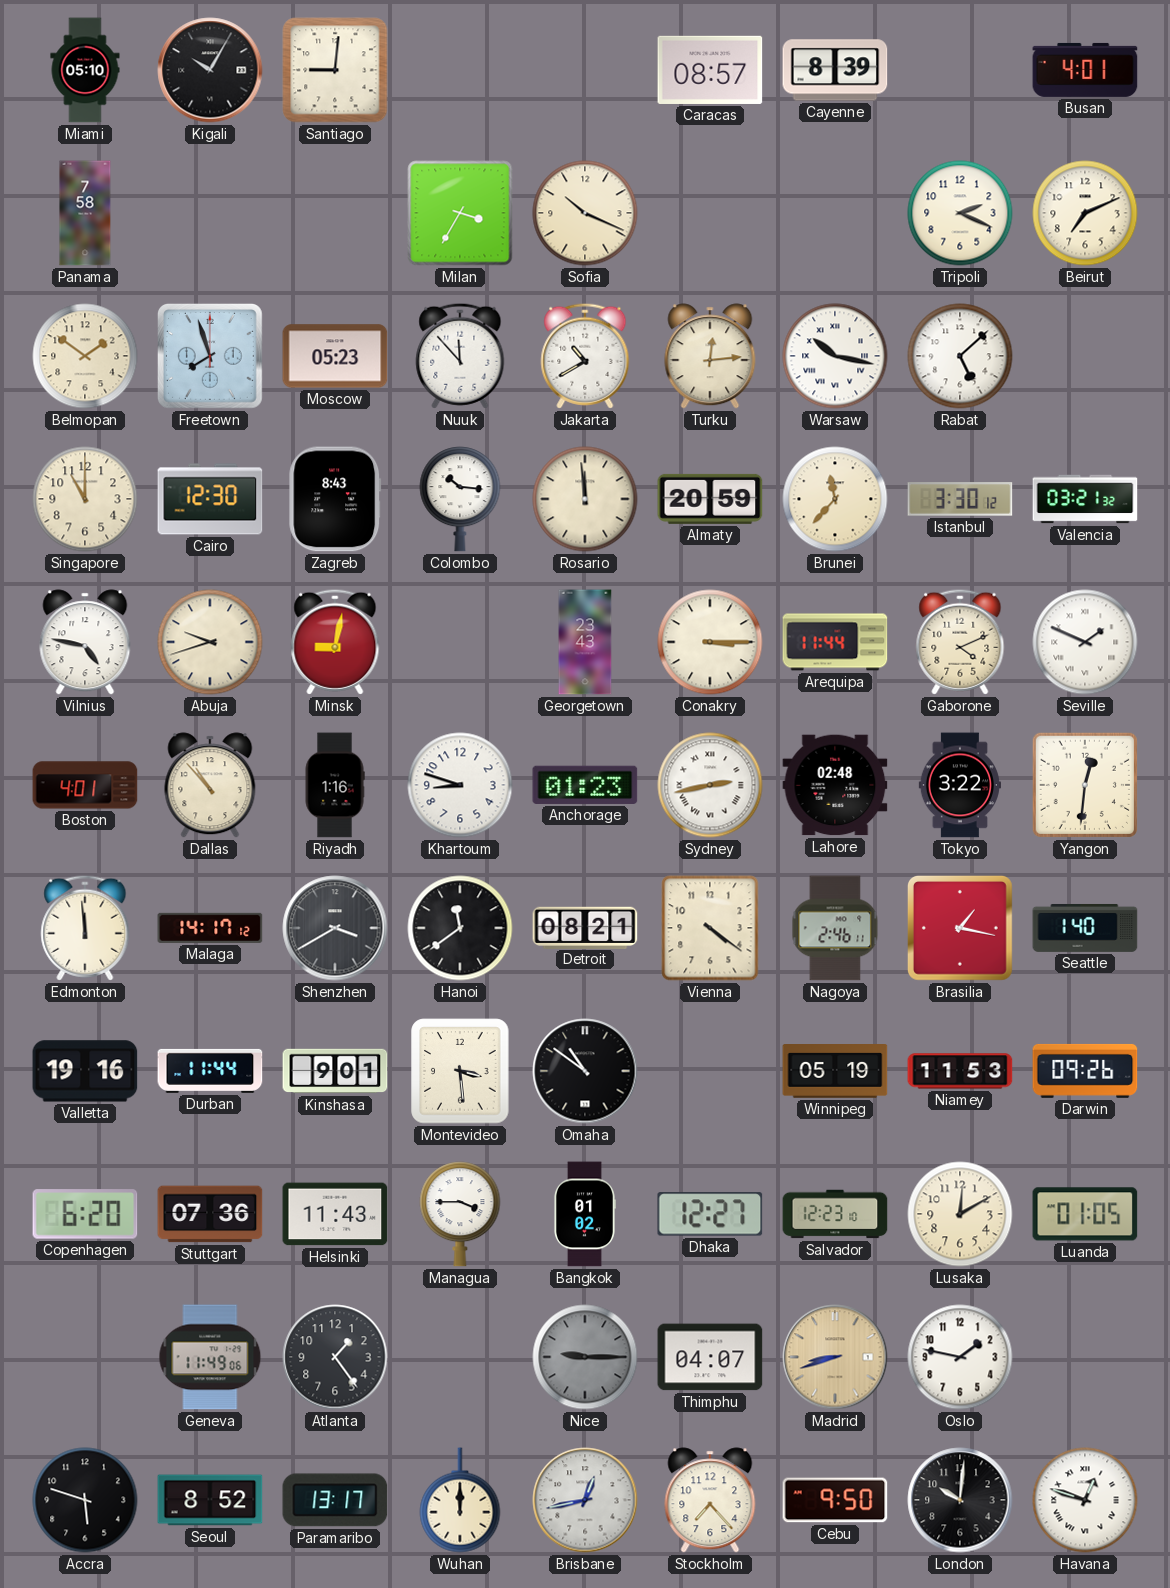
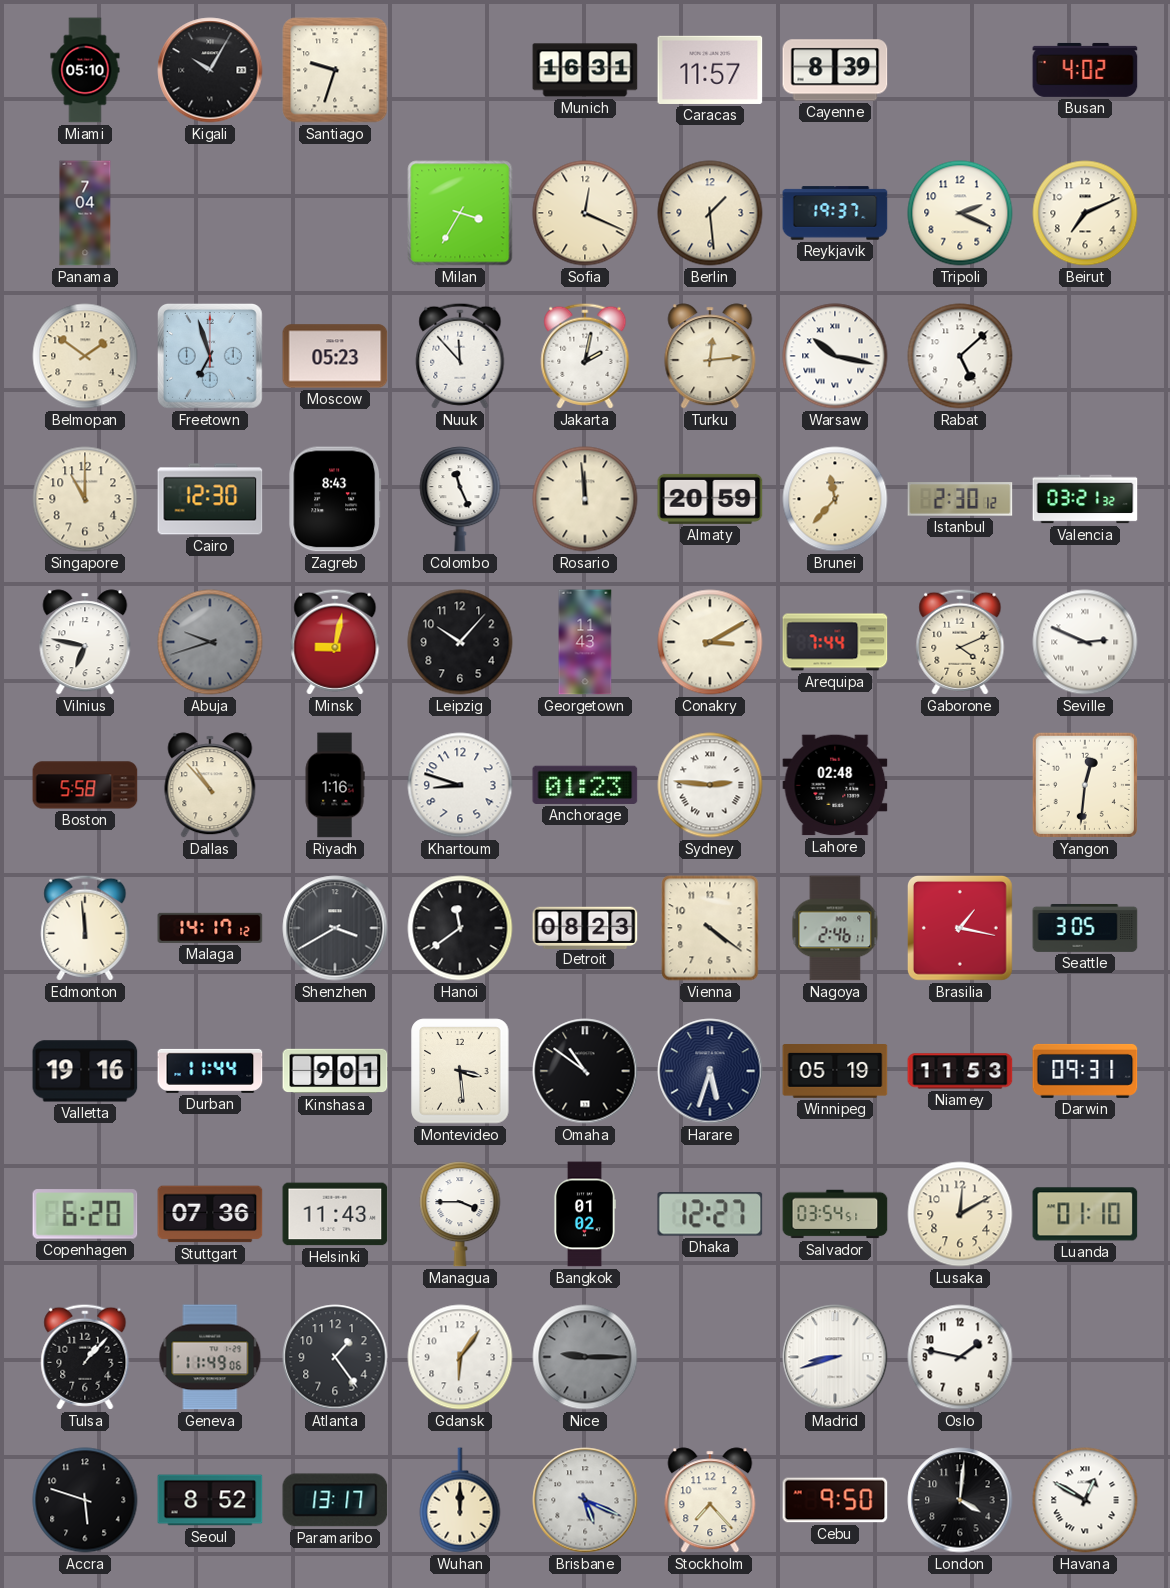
Santiago: 9:01 -> 9:33
Munich: none -> 16:31
Caracas: 08:57 -> 11:57
Busan: 4:01 -> 4:02
Panama: 7:58 -> 7:04
Sofia: 10:19 -> 12:19
Berlin: none -> 1:29
Reykjavik: none -> 19:37
Freetown: 7:57 -> 6:57
Jakarta: 10:40 -> 2:02
Colombo: 10:16 -> 11:26
Istanbul: 3:30 -> 2:30
Vilnius: 4:47 -> 6:47
Abuja dial: cream -> grey
Leipzig: none -> 10:07
Georgetown: 23:43 -> 11:43
Conakry: 3:15 -> 3:10
Arequipa: 11:44 -> 7:44
Seville: 1:49 -> 2:49
Boston: 4:01 -> 5:58
Sydney: 2:43 -> 2:46
Tokyo: 3:22 -> none
Detroit: 08:21 -> 08:23
Seattle: 1:40 -> 3:05
Harare: none -> 5:33
Darwin: 09:26 -> 09:31
Salvador: 12:23 -> 03:54
Luanda: 01:05 -> 01:10
Tulsa: none -> 1:07
Gdansk: none -> 6:06
Thimphu: 04:07 -> none
Madrid dial: champagne -> white
Brisbane: 12:43 -> 5:19
London: 10:01 -> 4:01
Havana: 12:48 -> 12:50
